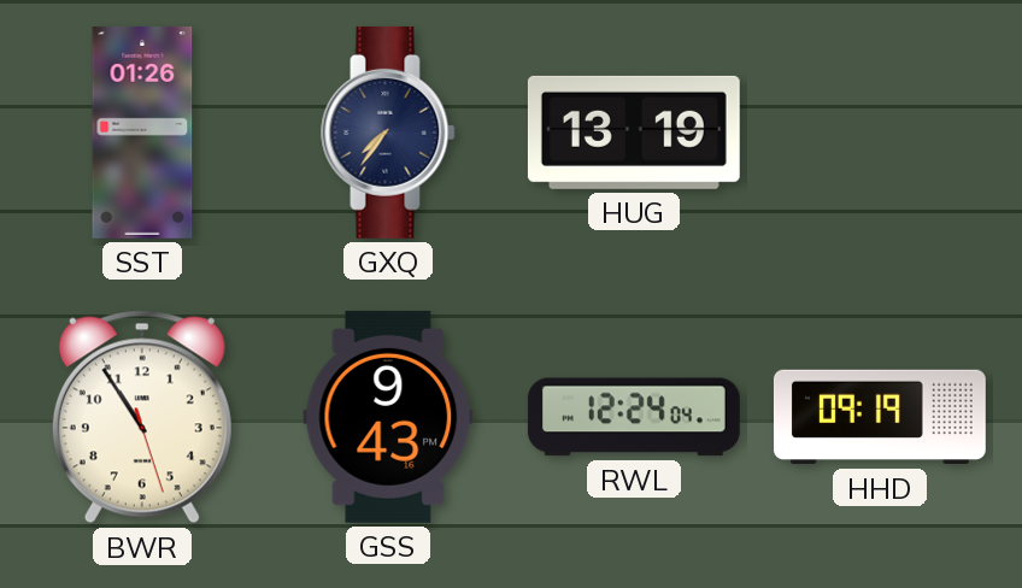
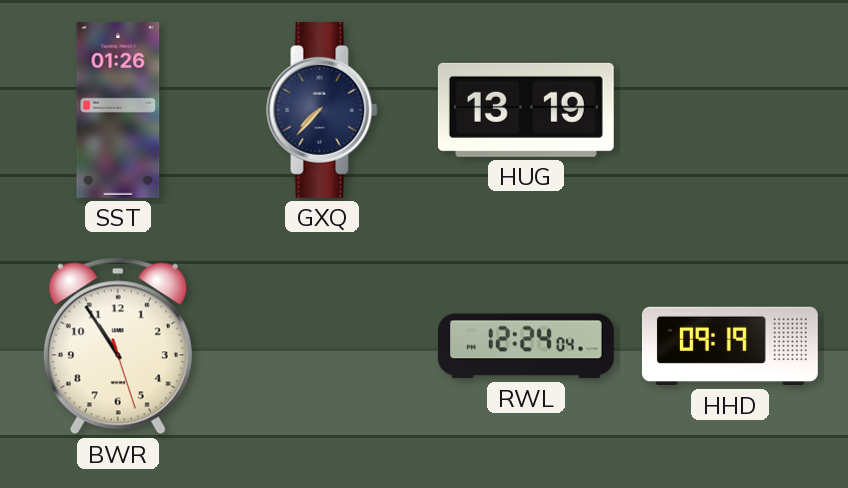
GXQ: 7:36 -> 7:37
GSS: 9:43 -> none
